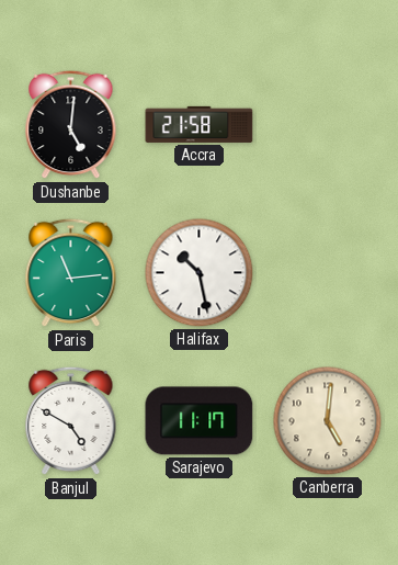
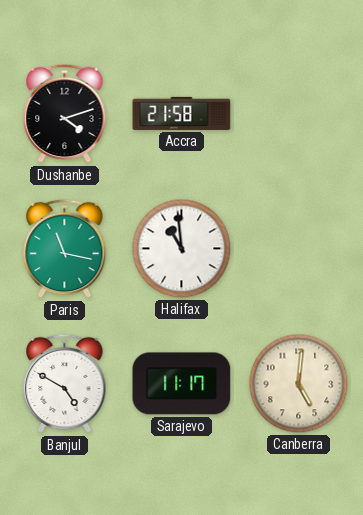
Dushanbe: 5:01 -> 4:12
Paris: 11:14 -> 11:17
Halifax: 10:28 -> 10:59
